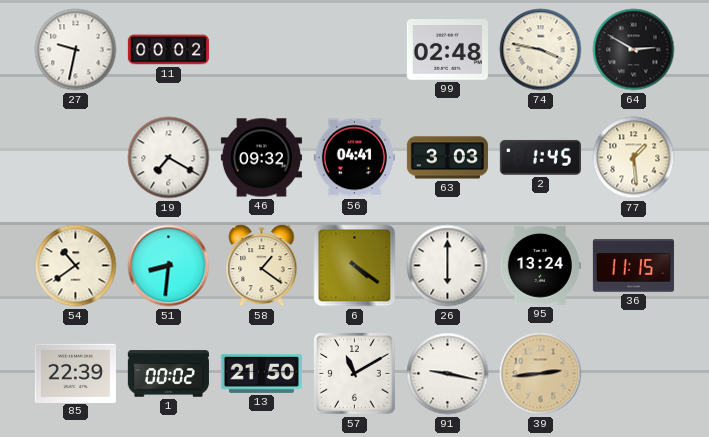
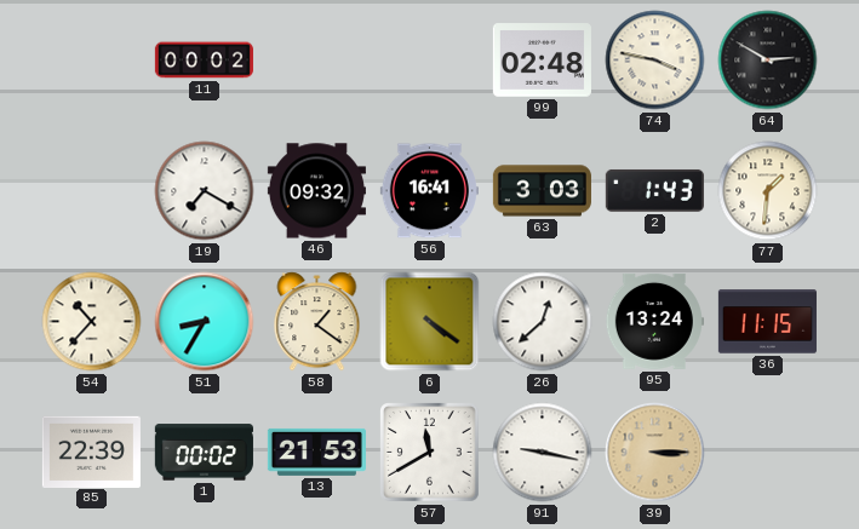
27: 9:32 -> none
56: 04:41 -> 16:41
2: 1:45 -> 1:43
77: 1:29 -> 1:31
54: 10:39 -> 10:37
51: 8:31 -> 8:35
26: 6:00 -> 12:38
13: 21:50 -> 21:53
57: 11:10 -> 11:40
39: 2:44 -> 3:15
